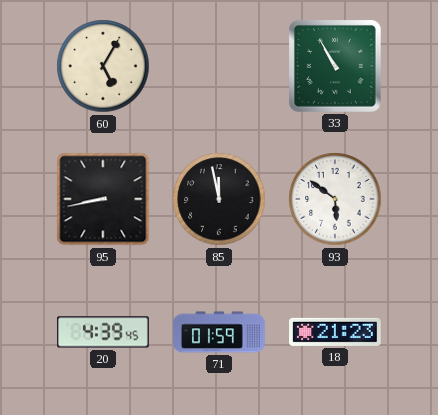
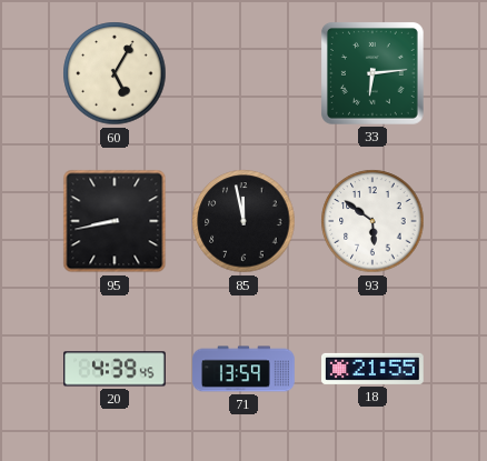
33: 10:55 -> 6:14
71: 01:59 -> 13:59
18: 21:23 -> 21:55
